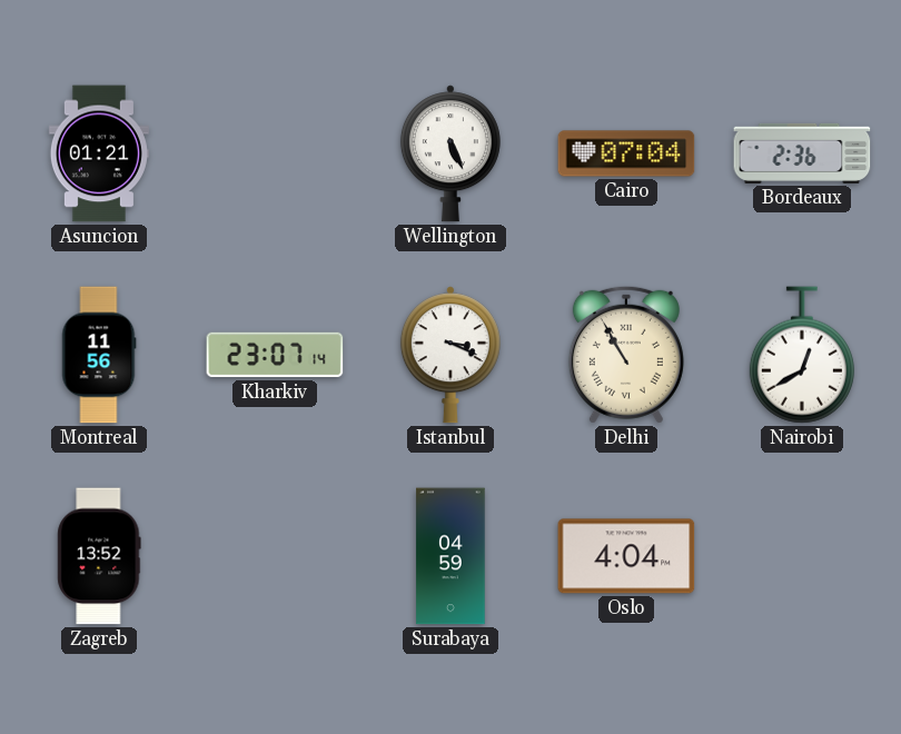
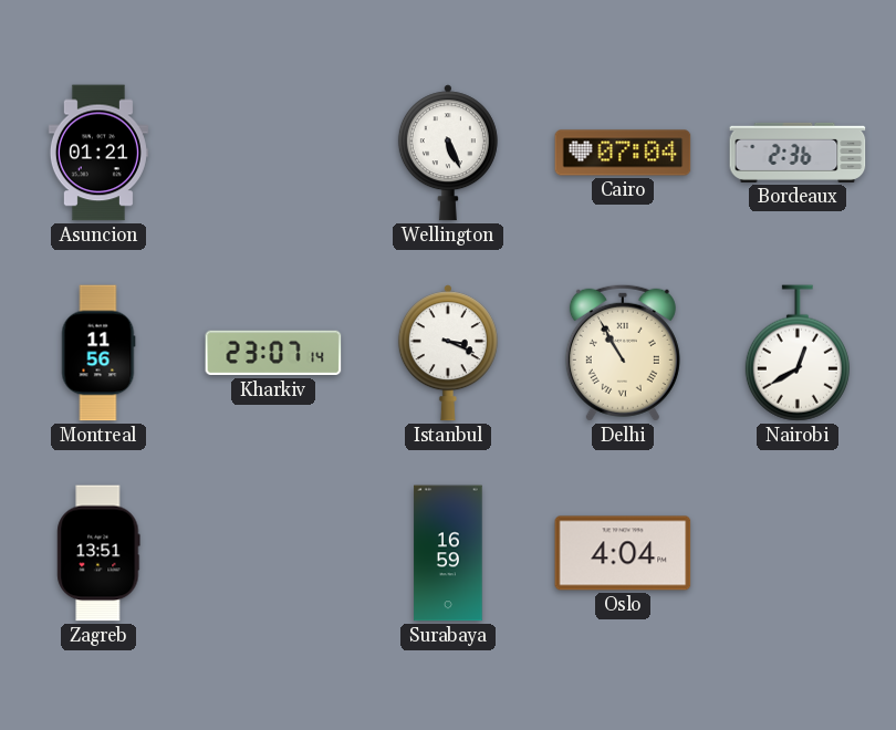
Zagreb: 13:52 -> 13:51
Surabaya: 04:59 -> 16:59
